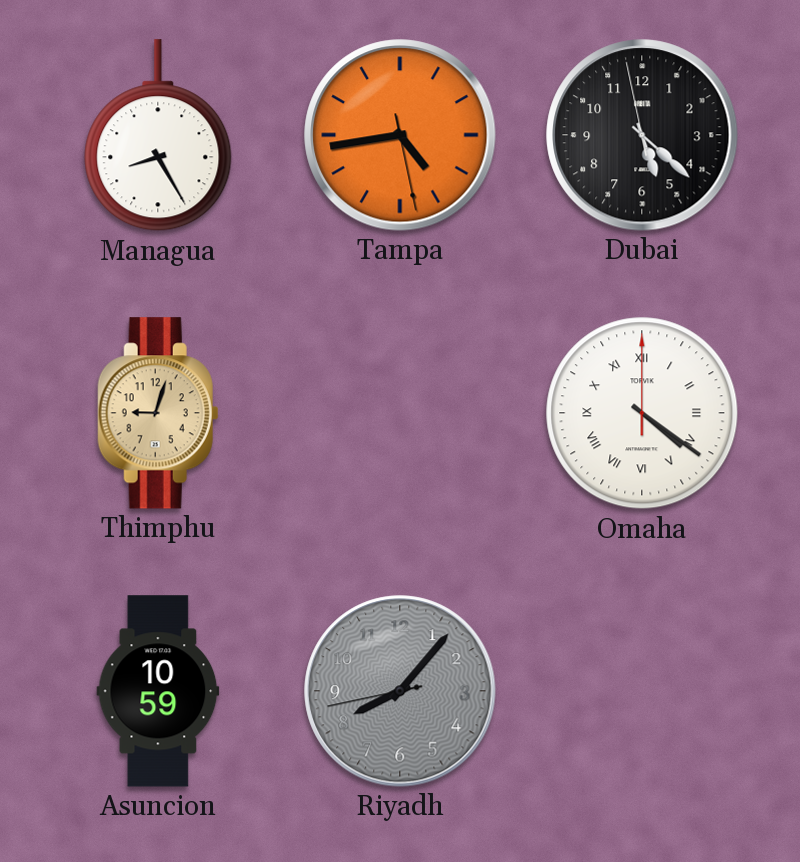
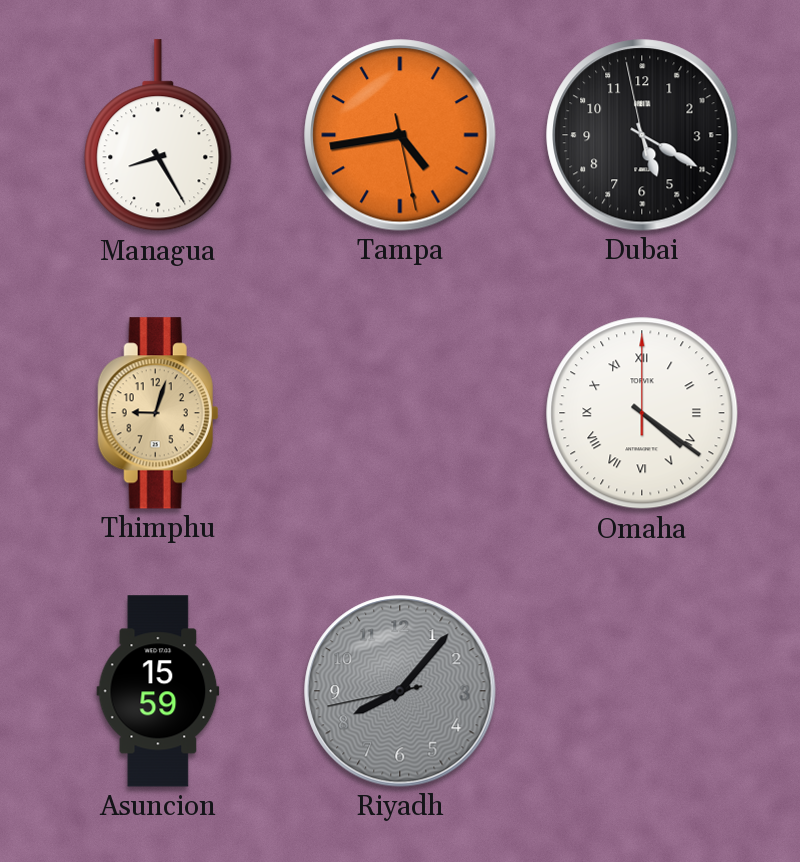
Dubai: 5:21 -> 5:19
Asuncion: 10:59 -> 15:59
